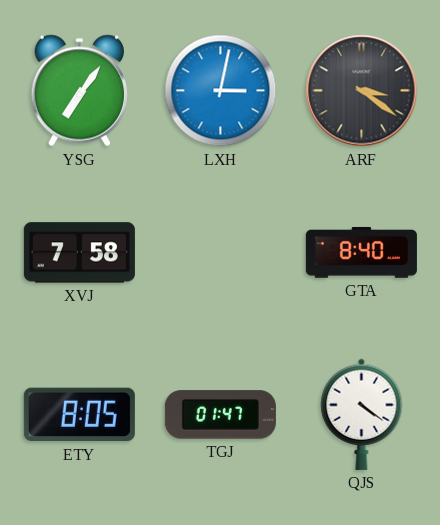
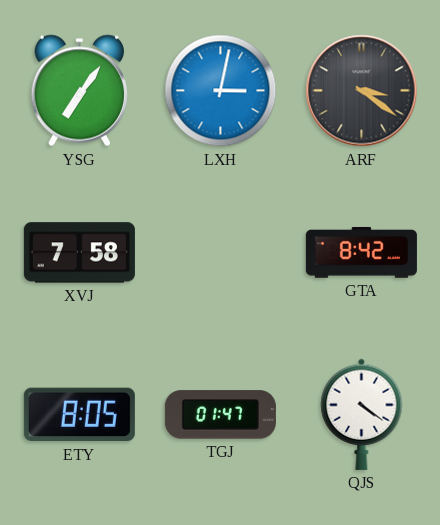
GTA: 8:40 -> 8:42
